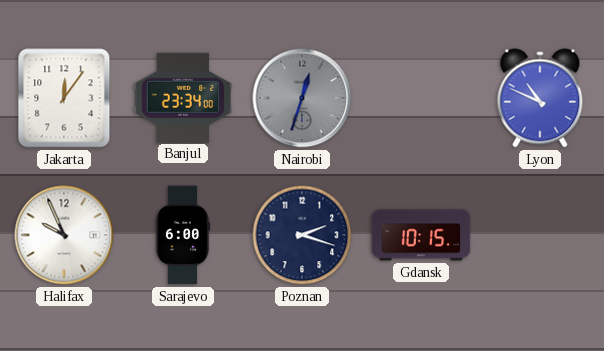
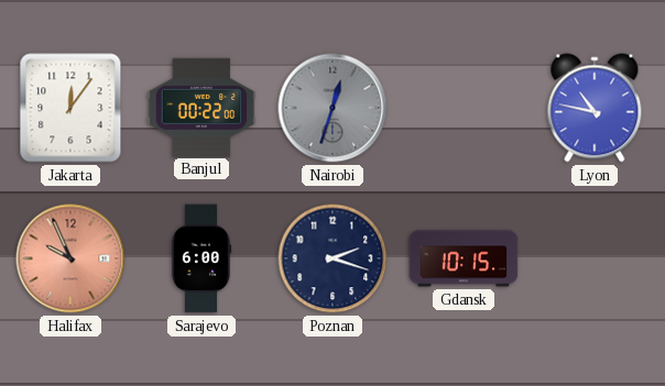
Banjul: 23:34 -> 00:22
Lyon: 10:49 -> 10:47
Halifax dial: white -> salmon
